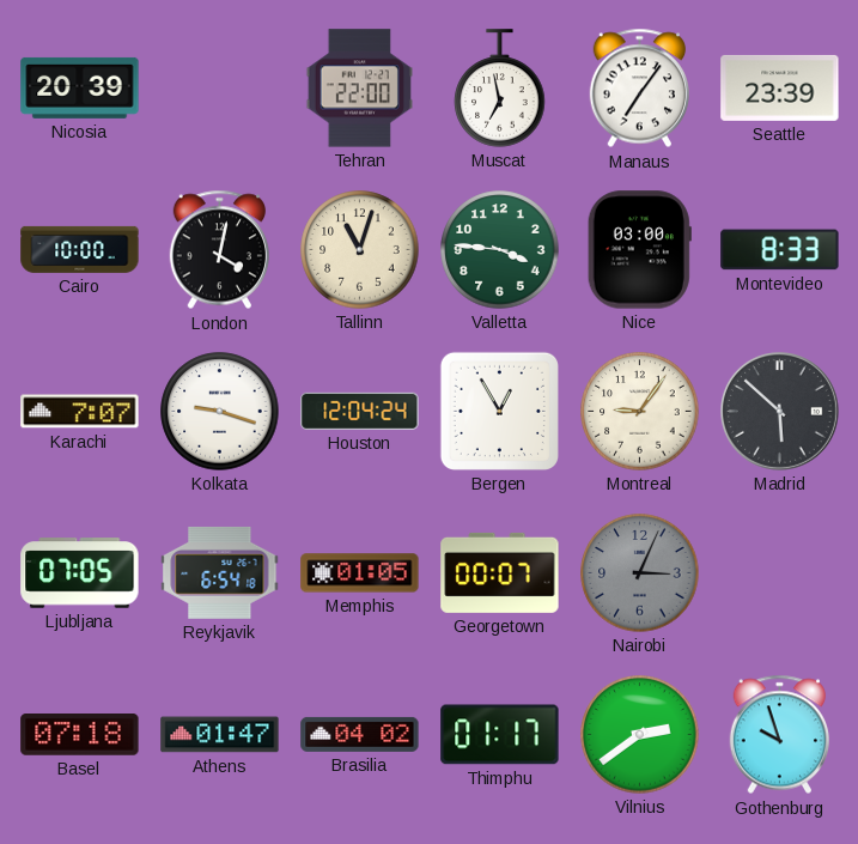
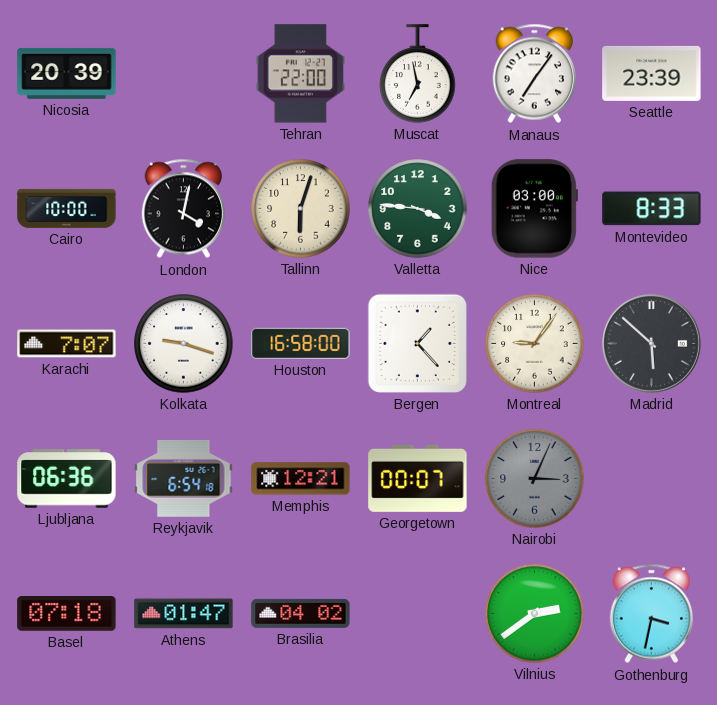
Tallinn: 11:03 -> 6:03
Houston: 12:04 -> 16:58
Bergen: 12:55 -> 1:23
Ljubljana: 07:05 -> 06:36
Memphis: 01:05 -> 12:21
Thimphu: 01:17 -> none
Gothenburg: 9:57 -> 3:32
